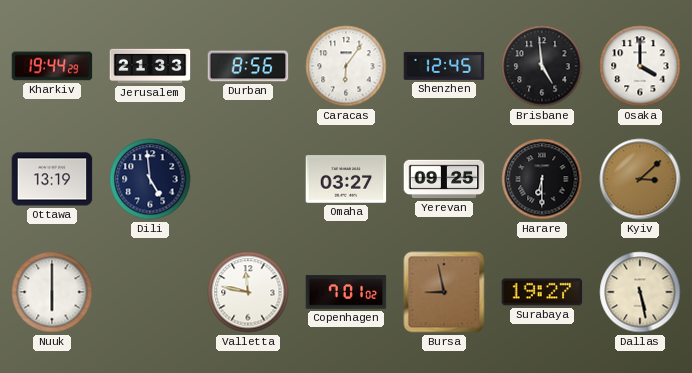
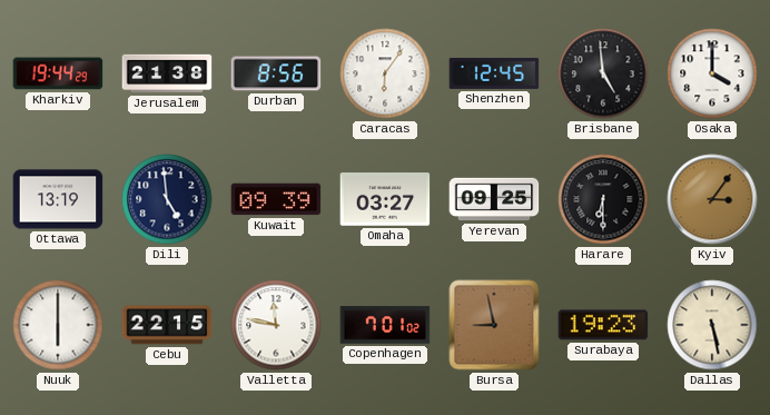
Jerusalem: 21:33 -> 21:38
Kuwait: none -> 09:39
Kyiv: 3:08 -> 3:06
Cebu: none -> 22:15
Surabaya: 19:27 -> 19:23
